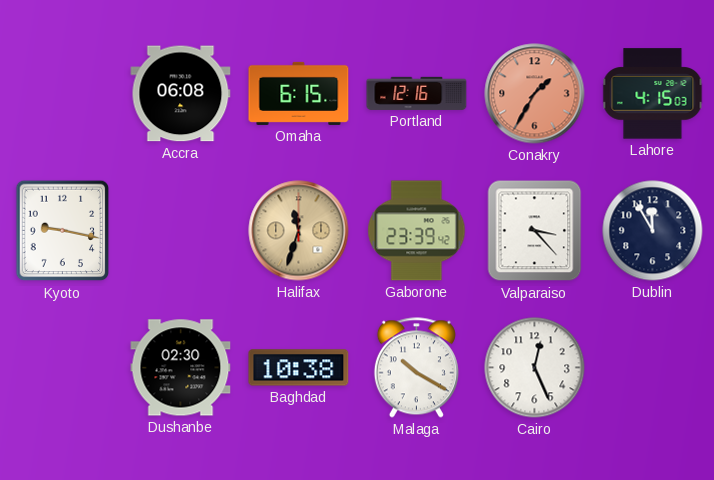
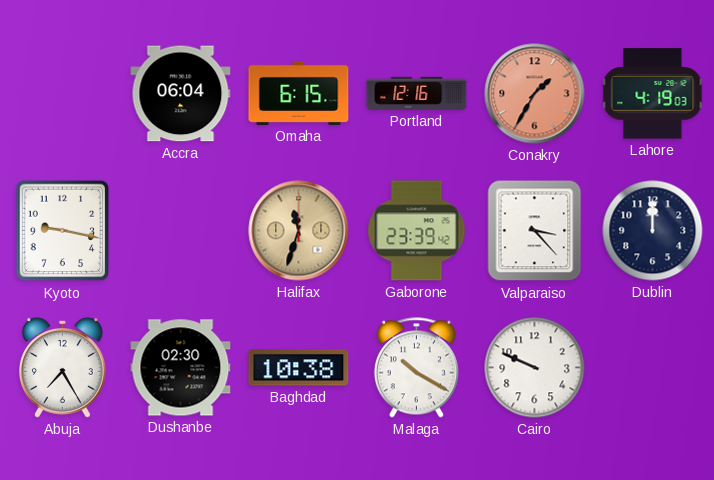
Accra: 06:08 -> 06:04
Lahore: 4:15 -> 4:19
Dublin: 11:55 -> 12:00
Abuja: none -> 7:25
Cairo: 12:26 -> 9:49
